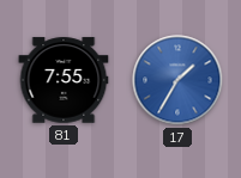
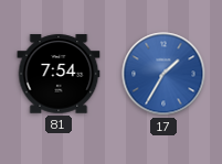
81: 7:55 -> 7:54
